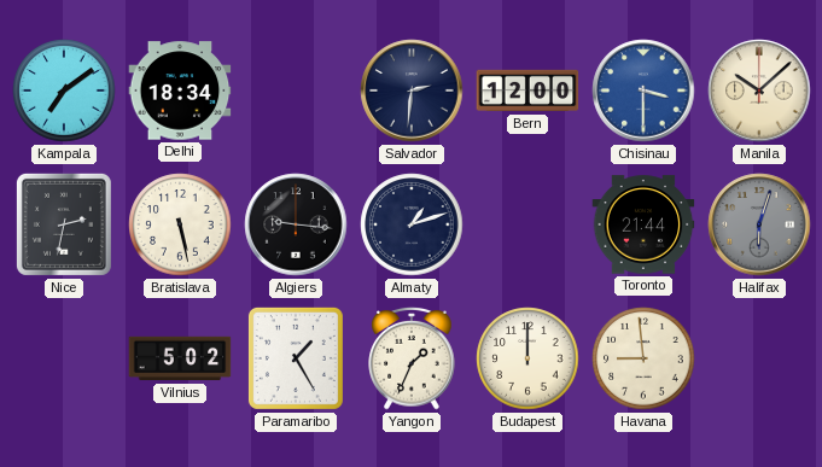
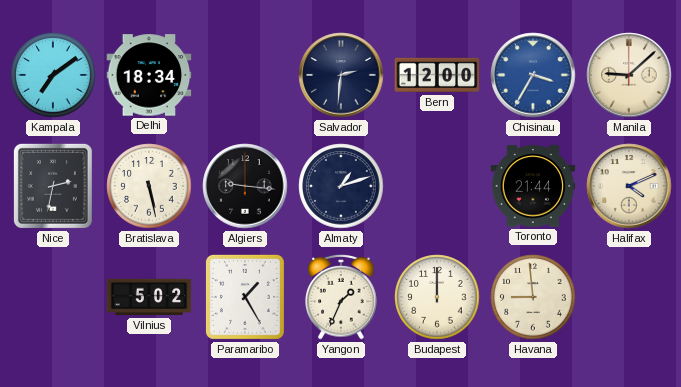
Chisinau: 3:30 -> 3:35
Manila: 10:08 -> 9:08
Halifax: 6:03 -> 4:11
Halifax dial: grey -> cream
